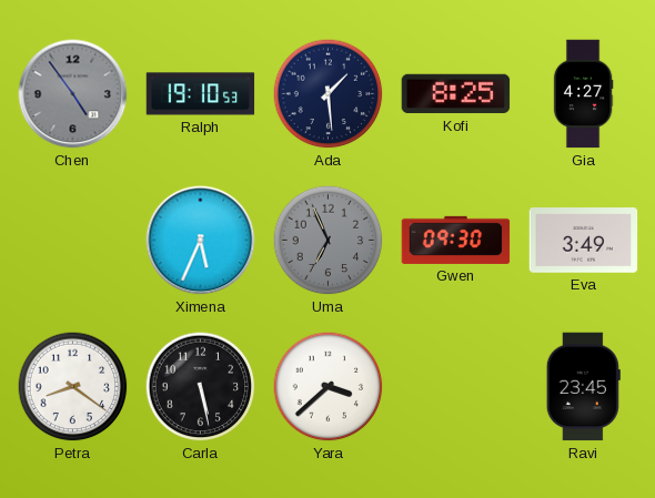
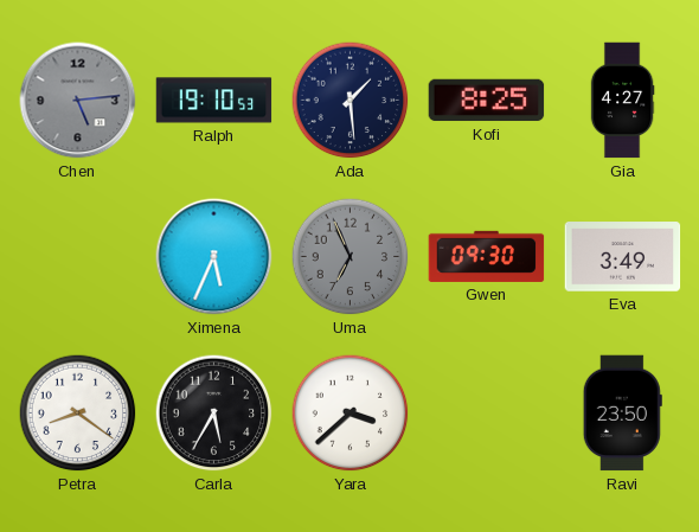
Chen: 4:54 -> 5:14
Carla: 5:28 -> 5:35
Ravi: 23:45 -> 23:50
